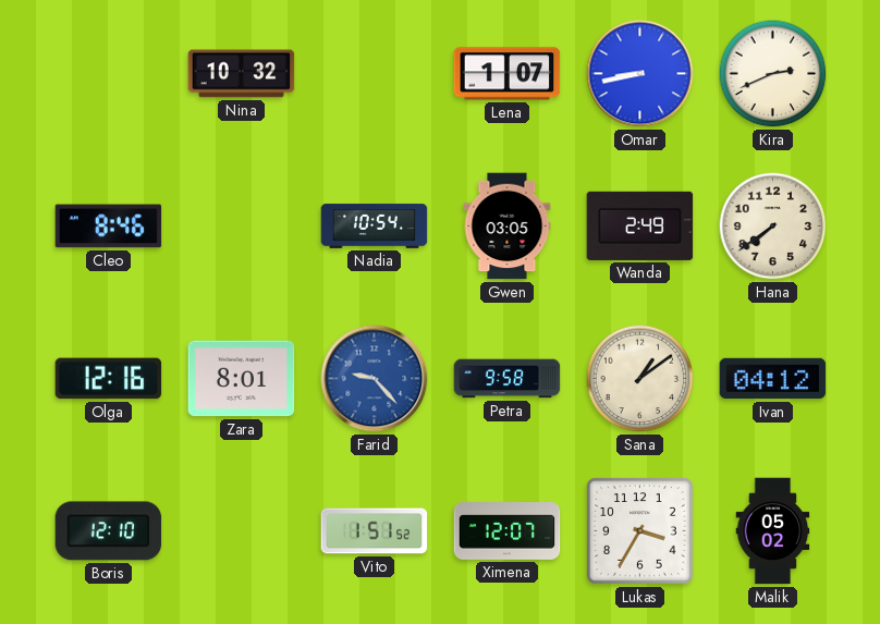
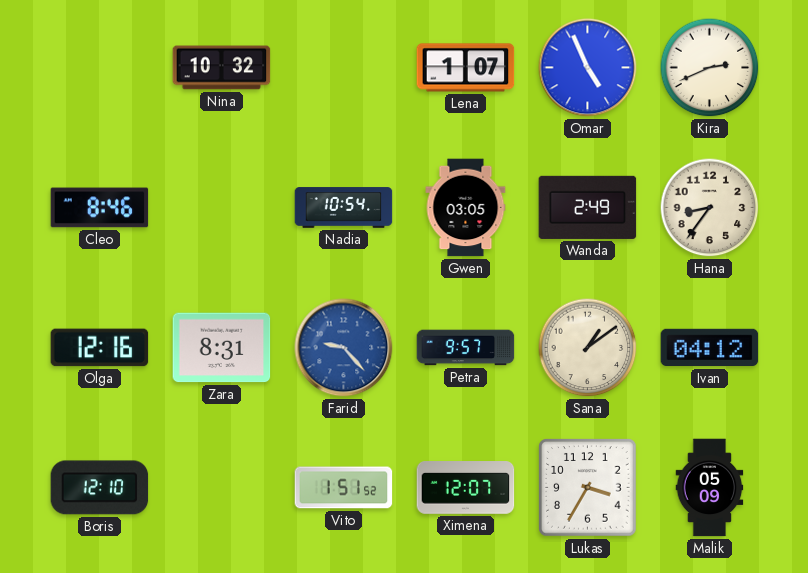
Omar: 8:43 -> 4:56
Hana: 7:39 -> 8:36
Zara: 8:01 -> 8:31
Petra: 9:58 -> 9:57
Malik: 05:02 -> 05:09
